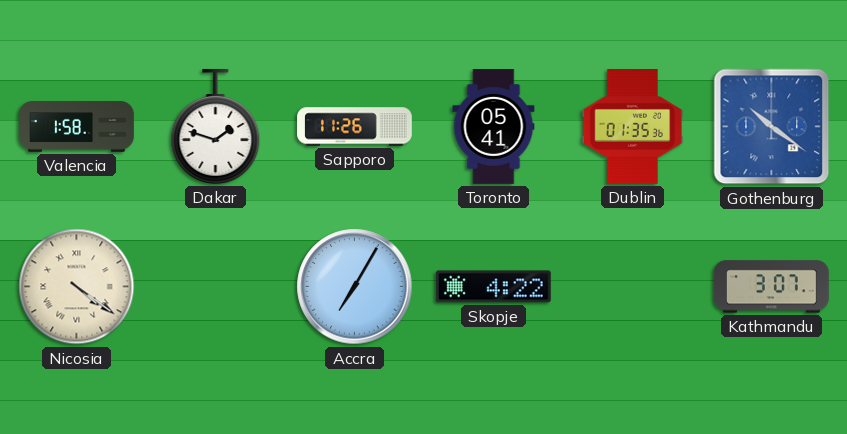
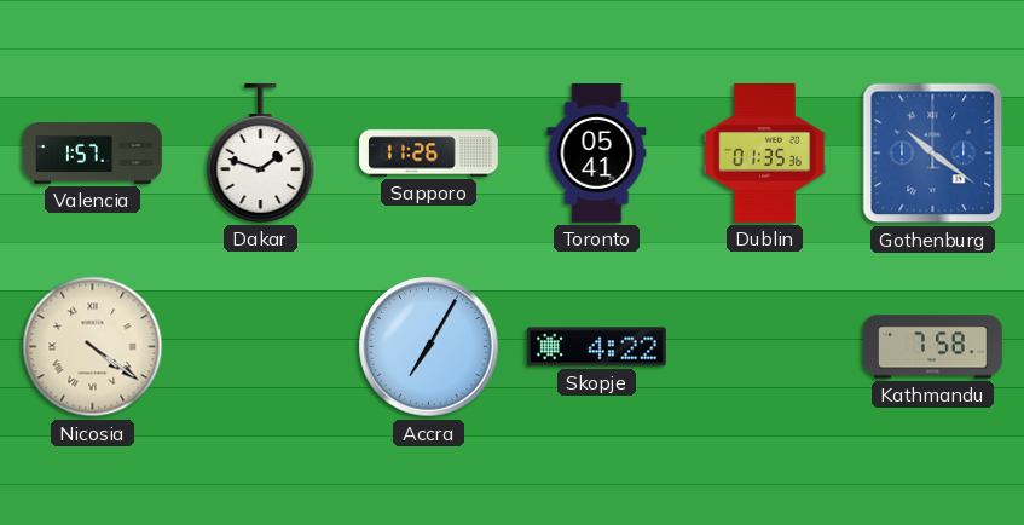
Valencia: 1:58 -> 1:57
Kathmandu: 3:07 -> 7:58
